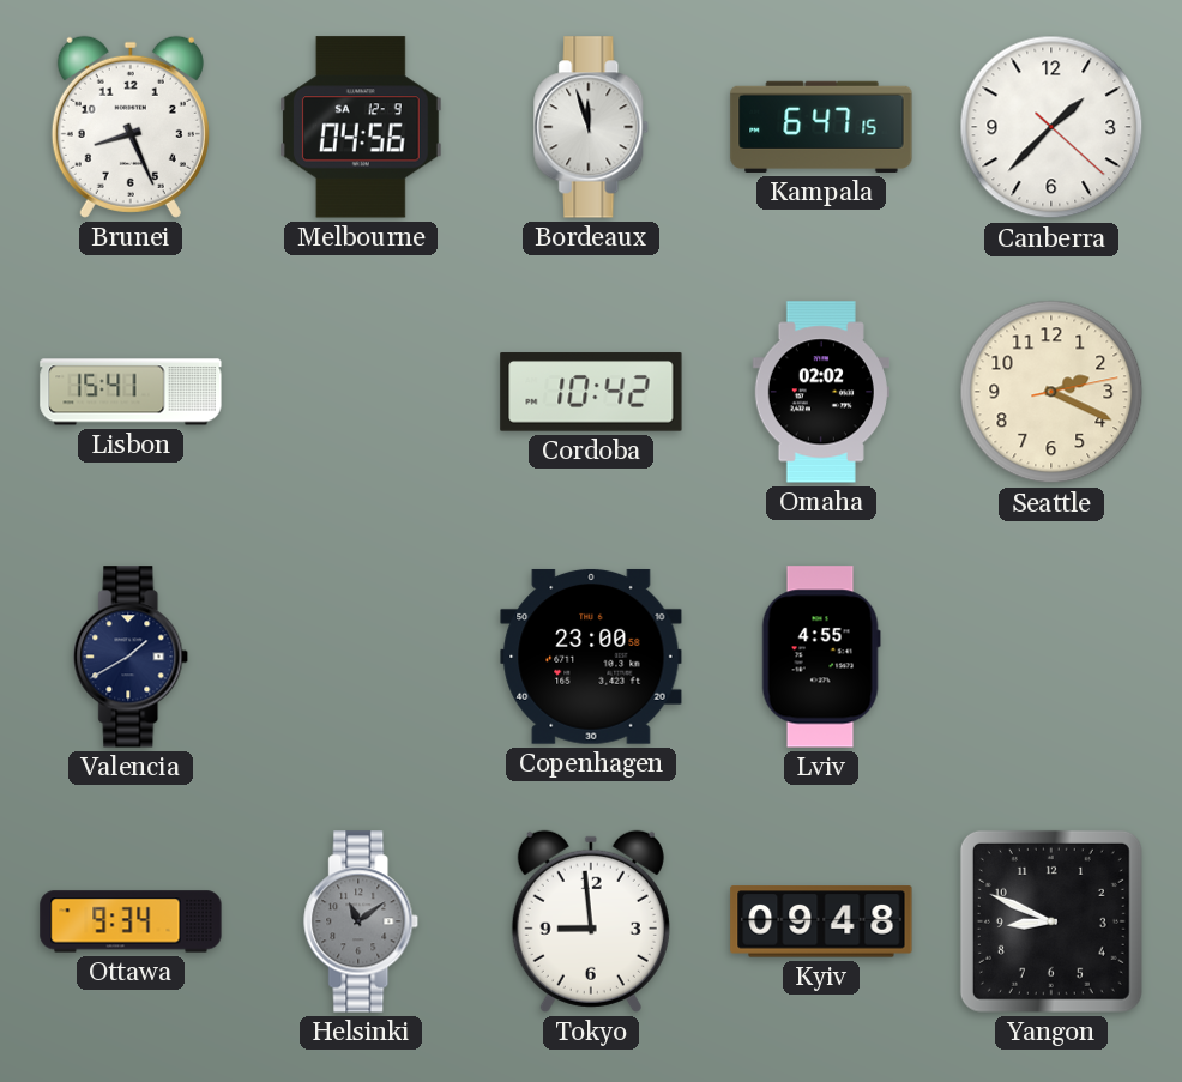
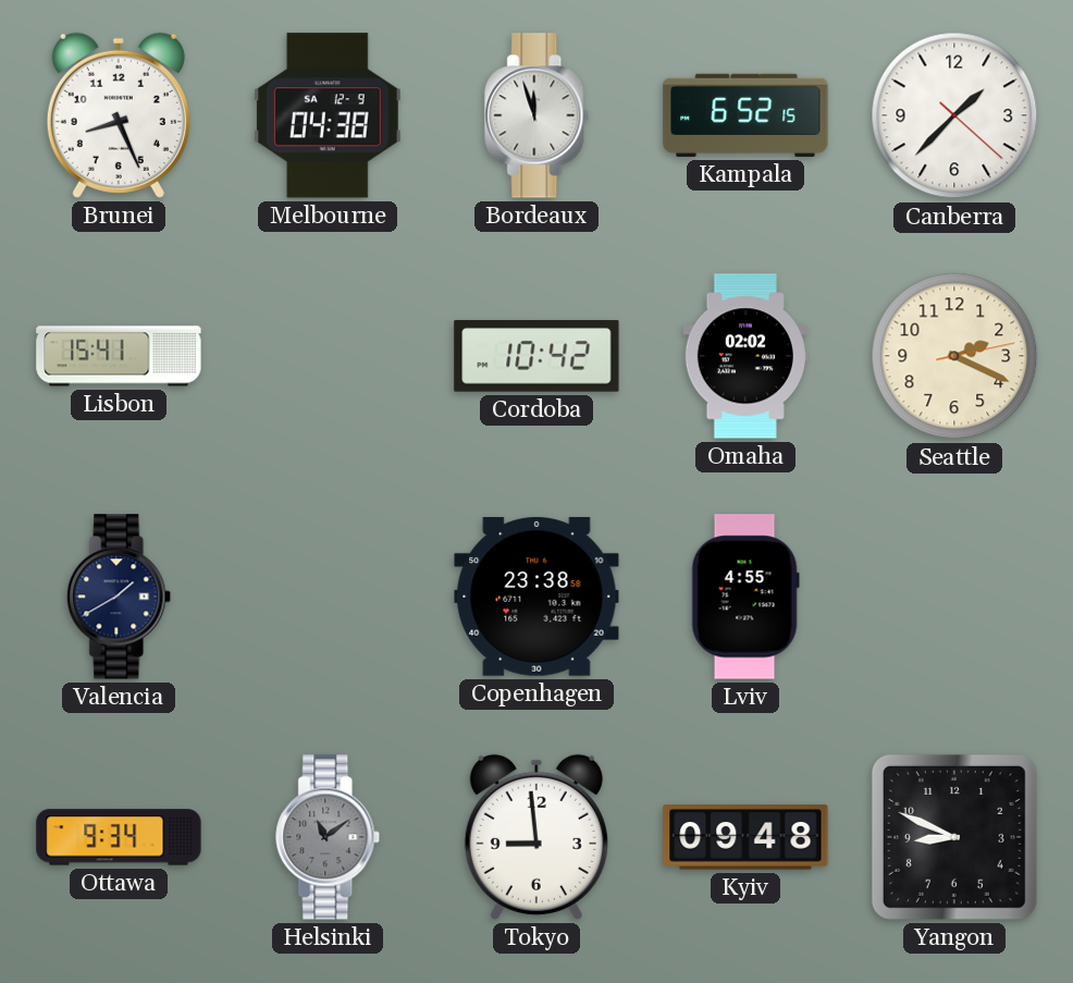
Melbourne: 04:56 -> 04:38
Kampala: 6:47 -> 6:52
Copenhagen: 23:00 -> 23:38
